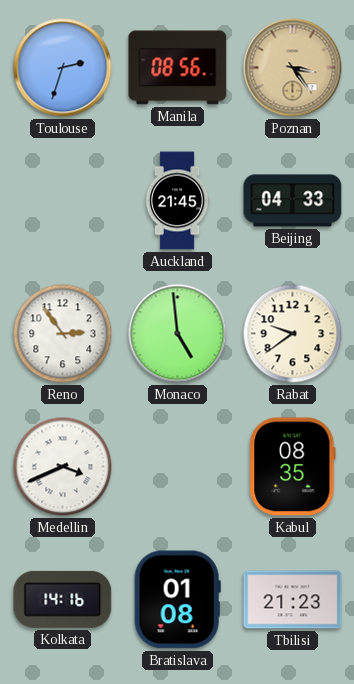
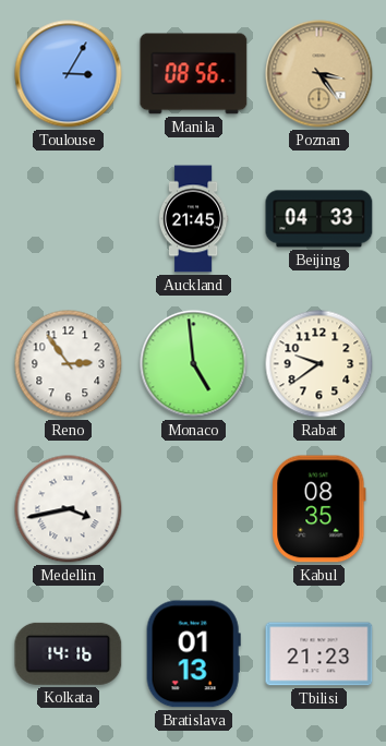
Toulouse: 2:33 -> 3:05
Medellin: 3:41 -> 3:43
Bratislava: 01:08 -> 01:13
